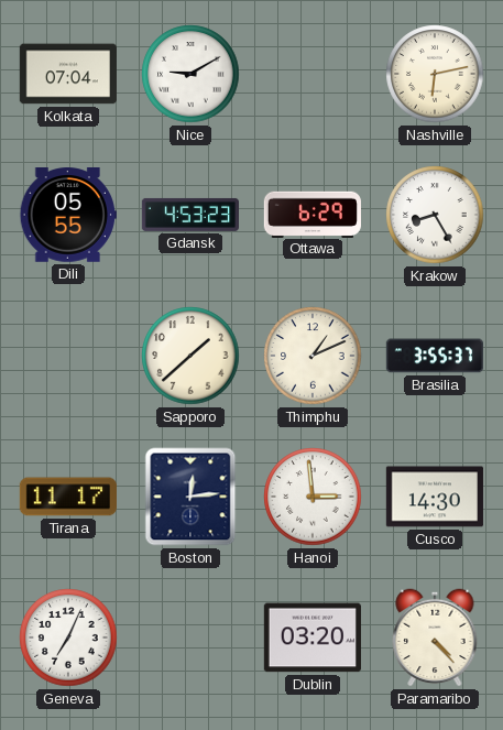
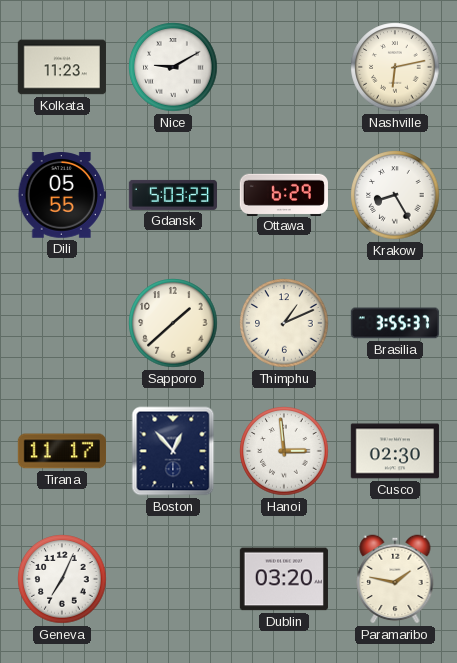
Kolkata: 07:04 -> 11:23
Gdansk: 4:53 -> 5:03
Boston: 12:14 -> 12:53
Cusco: 14:30 -> 02:30
Paramaribo: 4:23 -> 1:47
